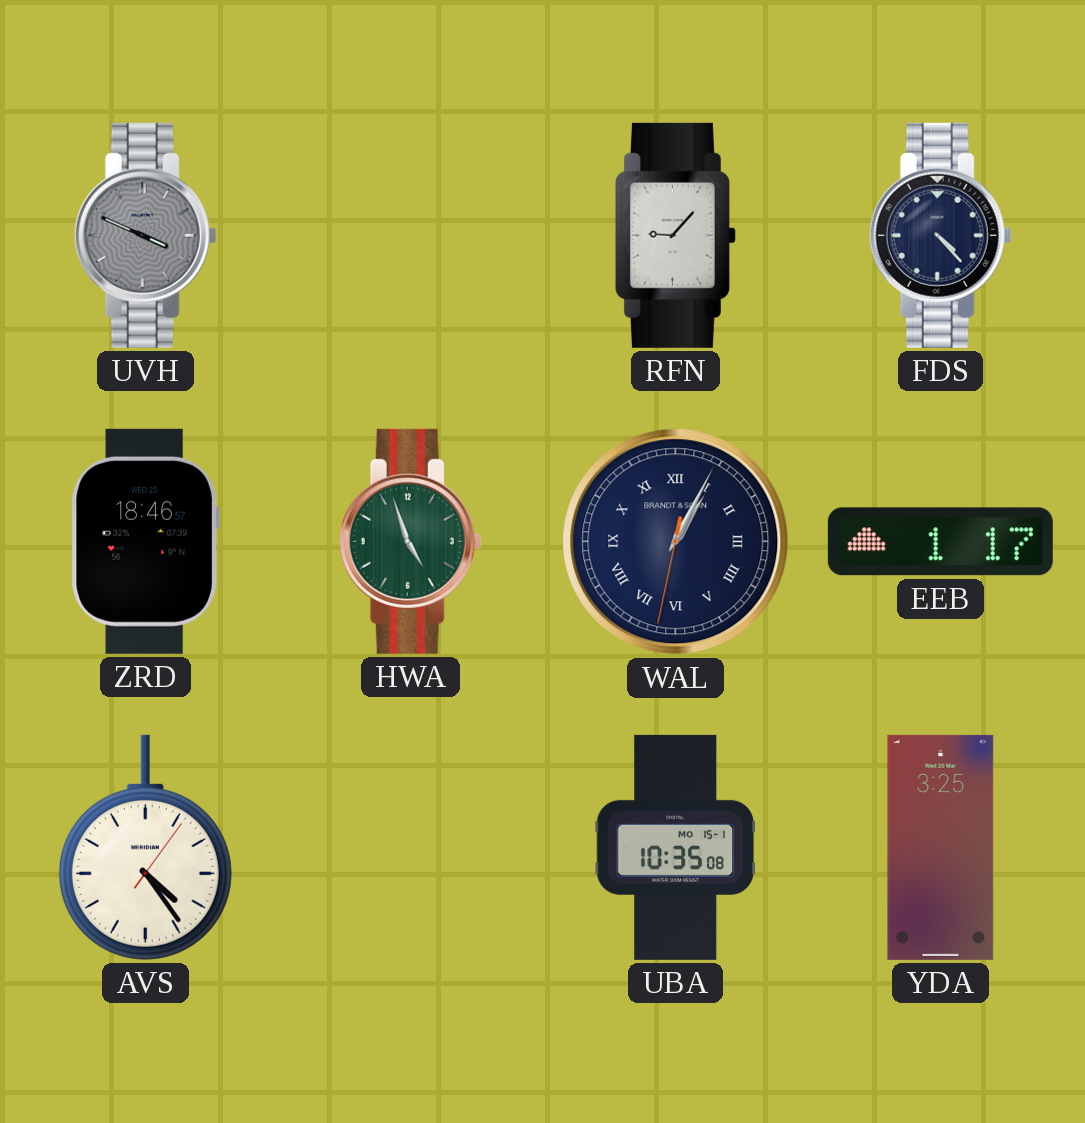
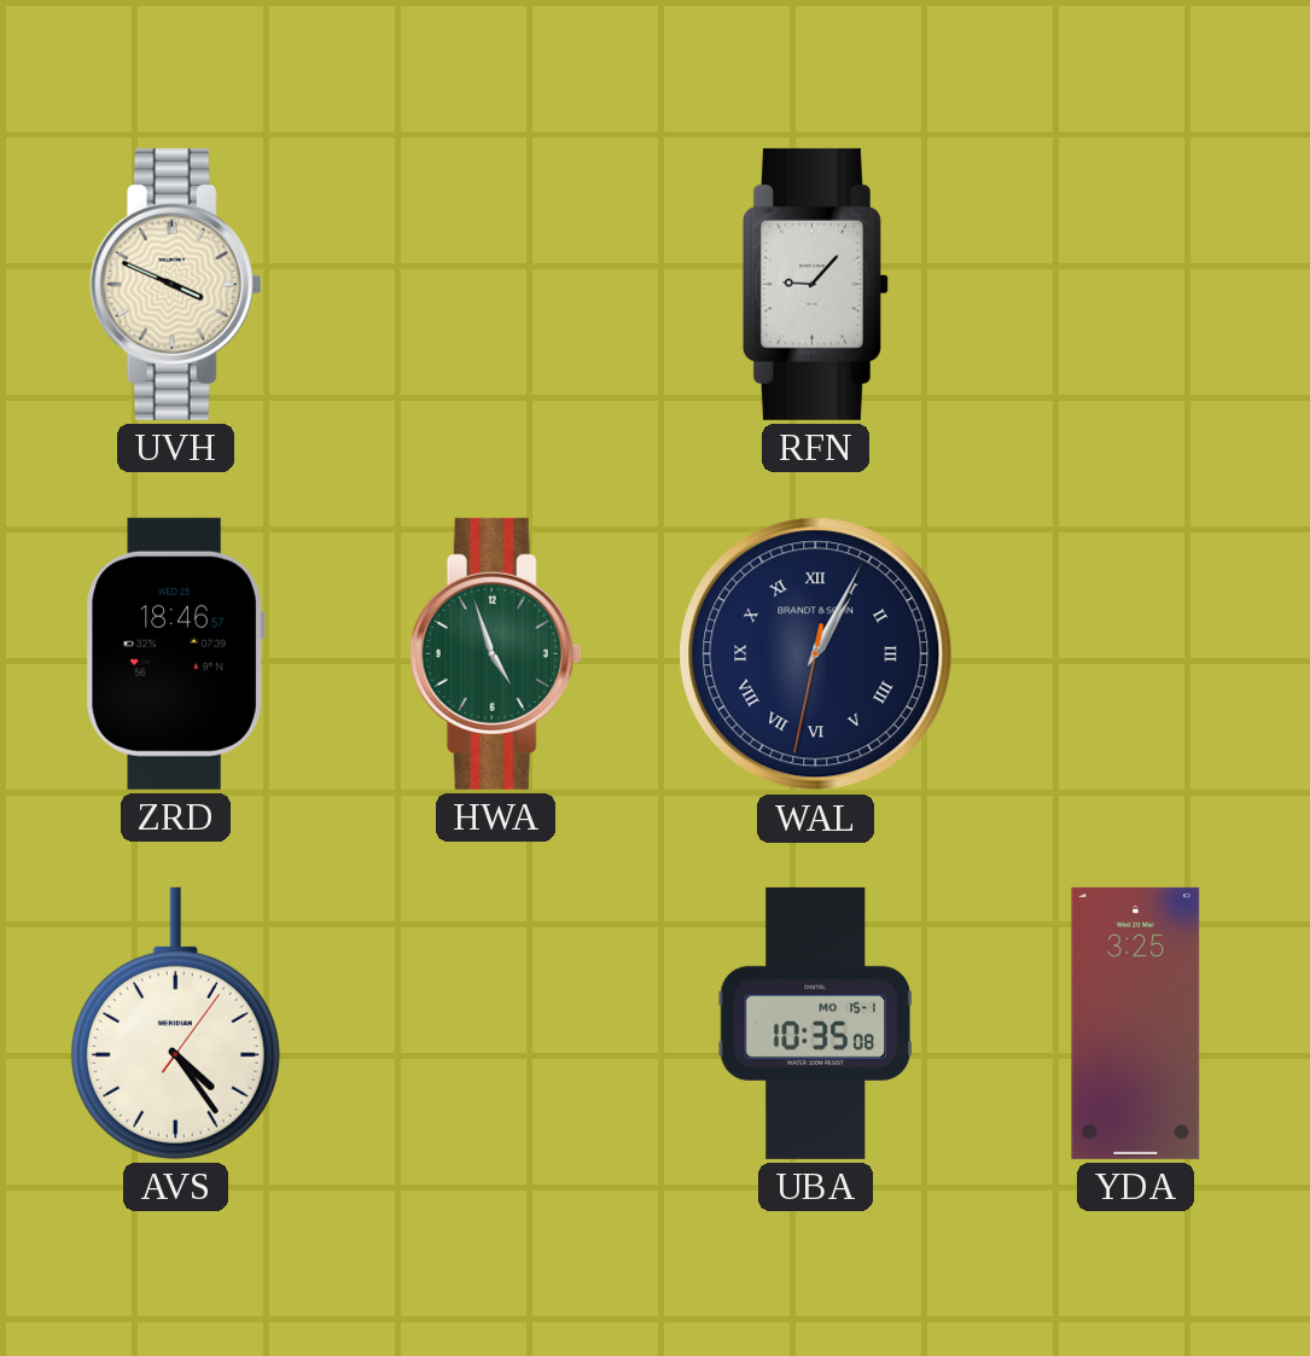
UVH dial: grey -> cream
FDS: 4:23 -> none
EEB: 1:17 -> none
